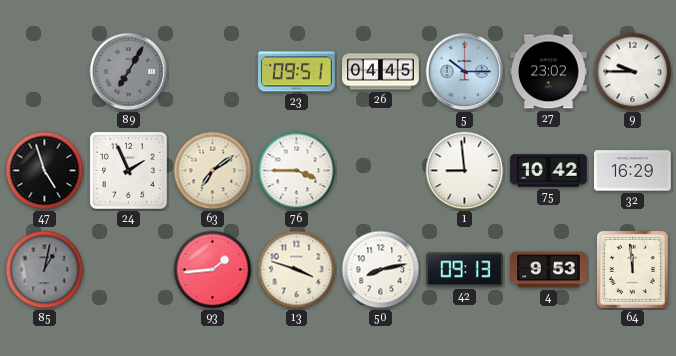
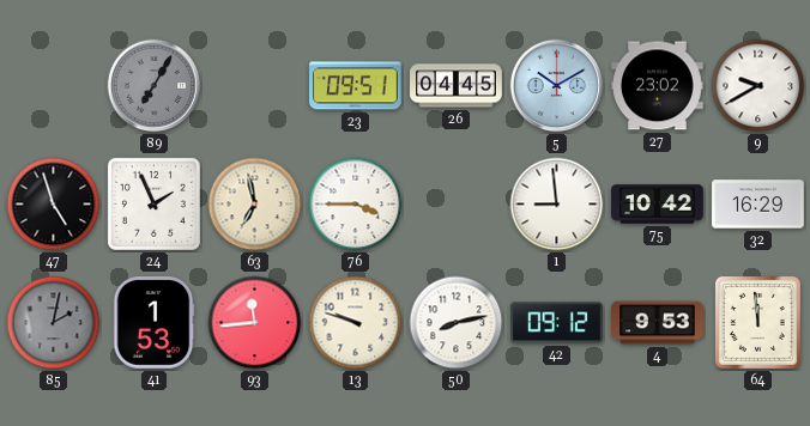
5: 10:15 -> 10:10
9: 9:45 -> 9:40
63: 7:09 -> 6:58
85: 1:02 -> 2:02
41: none -> 1:53
93: 1:44 -> 11:44
13: 3:48 -> 9:48
42: 09:13 -> 09:12
